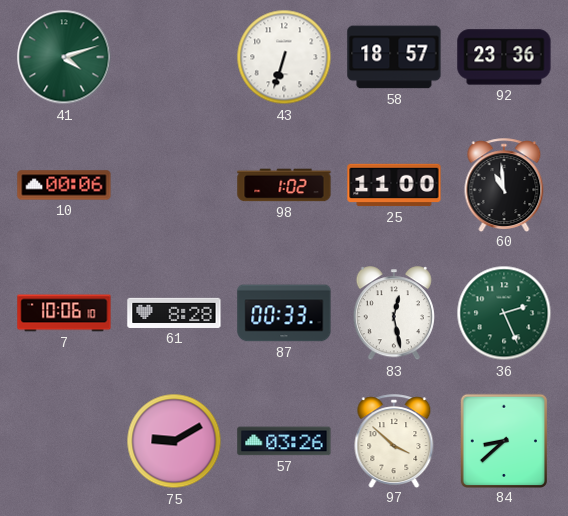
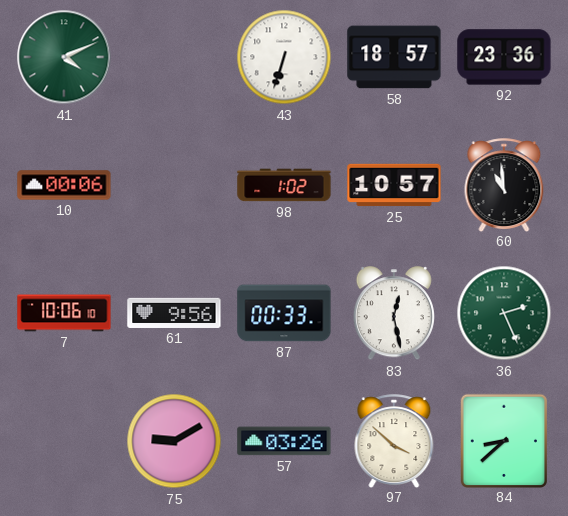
41: 4:12 -> 4:11
25: 11:00 -> 10:57
61: 8:28 -> 9:56
